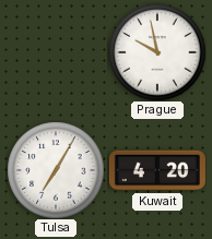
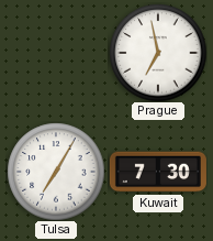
Prague: 9:58 -> 6:58
Kuwait: 4:20 -> 7:30
